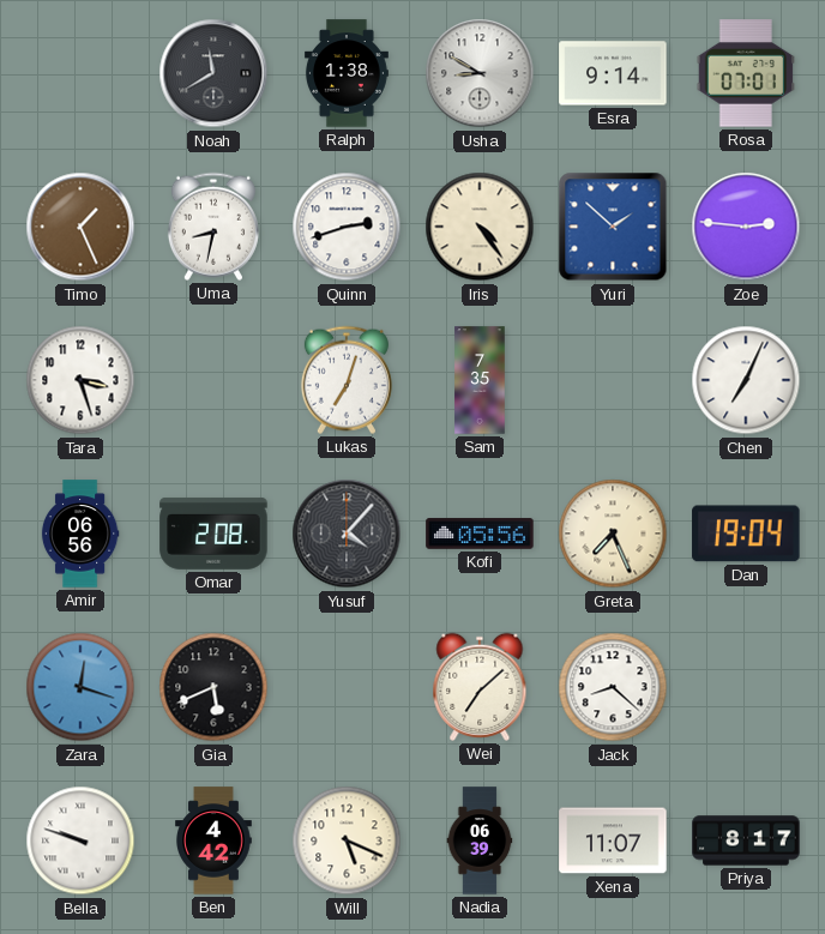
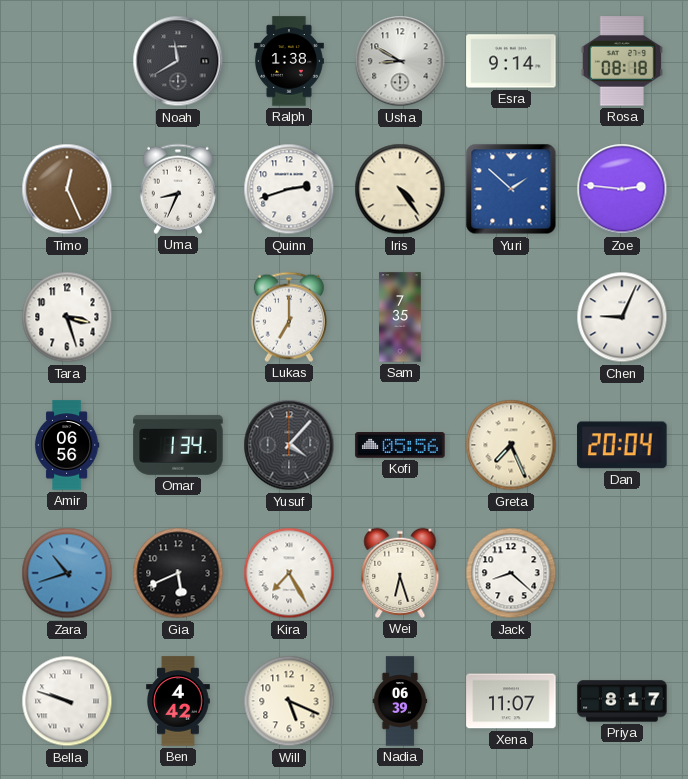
Rosa: 07:01 -> 08:18
Timo: 1:26 -> 12:26
Uma: 8:32 -> 8:34
Lukas: 7:03 -> 7:00
Chen: 7:04 -> 9:04
Omar: 2:08 -> 1:34
Dan: 19:04 -> 20:04
Zara: 12:18 -> 10:42
Kira: none -> 7:25
Wei: 7:08 -> 6:27
